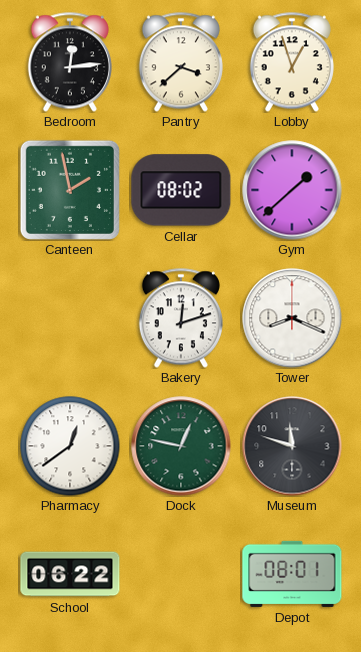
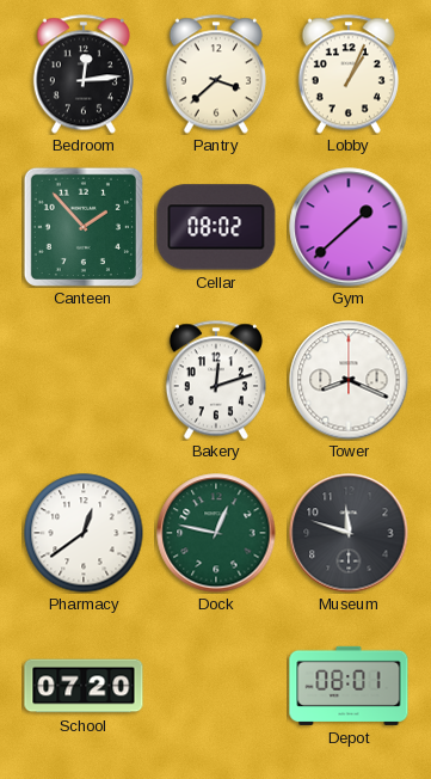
Lobby: 12:57 -> 1:04
Canteen: 1:58 -> 1:53
School: 06:22 -> 07:20
